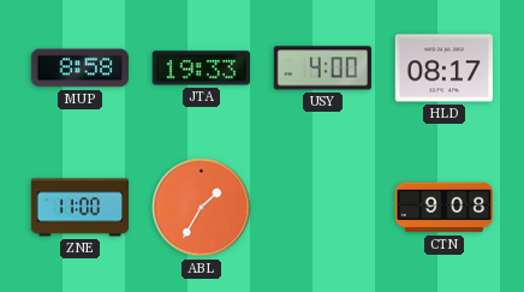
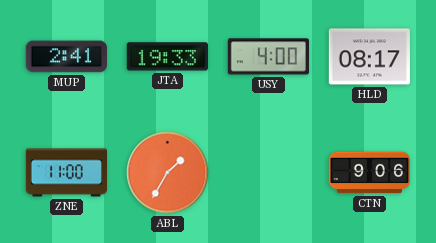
MUP: 8:58 -> 2:41
CTN: 9:08 -> 9:06
